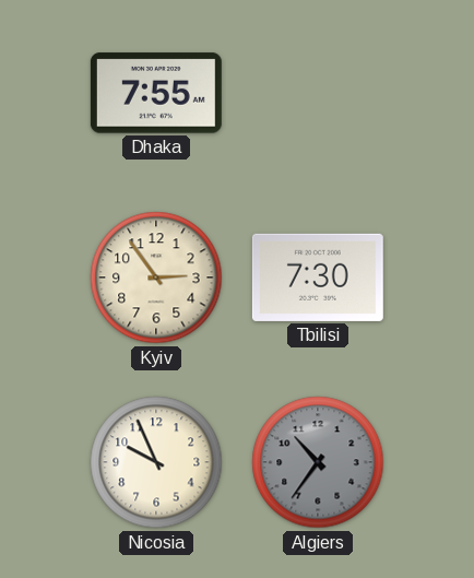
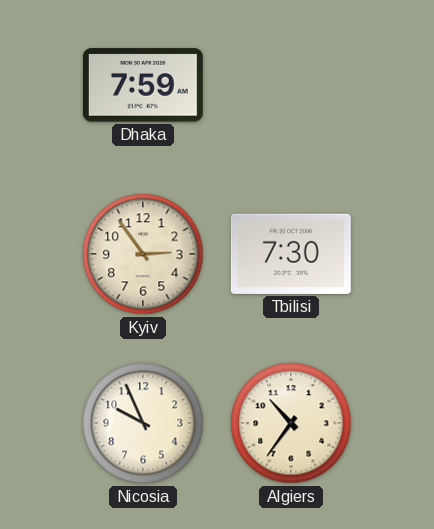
Dhaka: 7:55 -> 7:59
Algiers dial: grey -> cream
